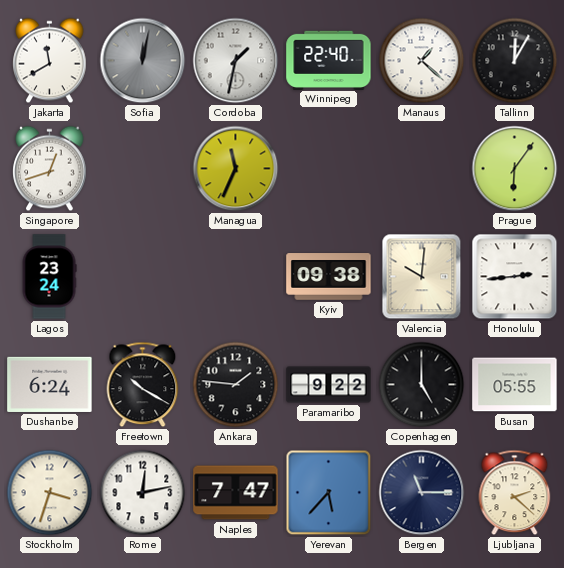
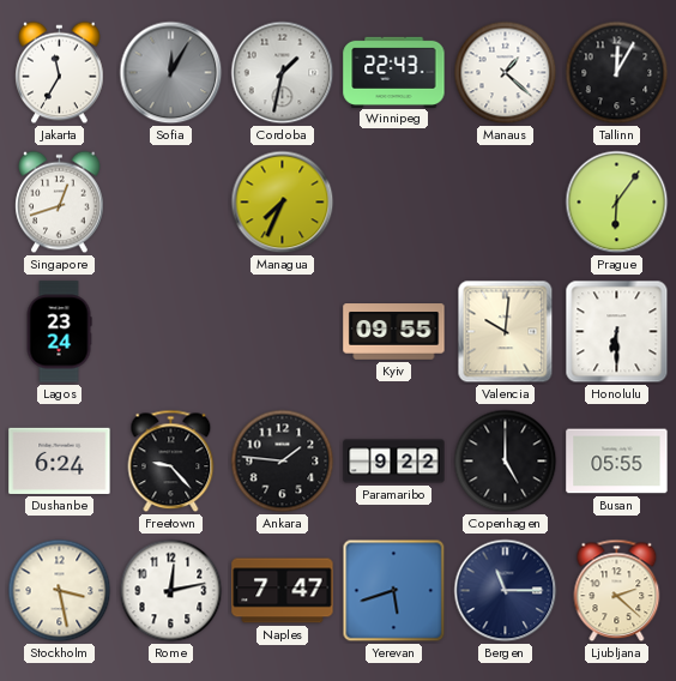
Jakarta: 11:40 -> 11:35
Sofia: 12:02 -> 12:05
Winnipeg: 22:40 -> 22:43
Managua: 11:34 -> 7:34
Kyiv: 09:38 -> 09:55
Honolulu: 2:44 -> 6:30
Freetown: 10:20 -> 9:23
Stockholm: 3:33 -> 3:28
Yerevan: 5:37 -> 5:42
